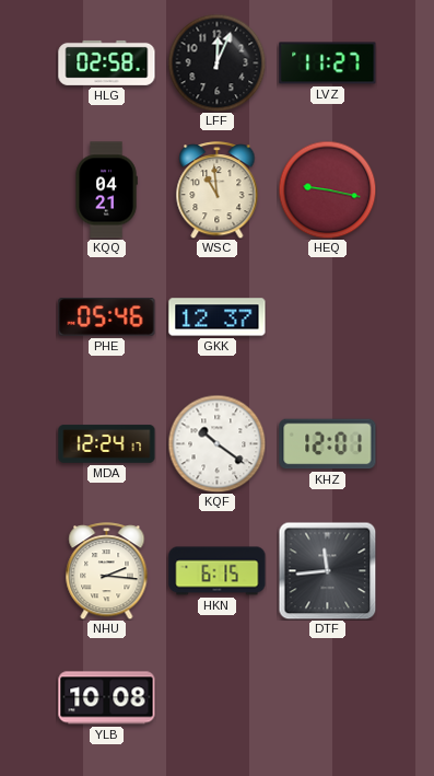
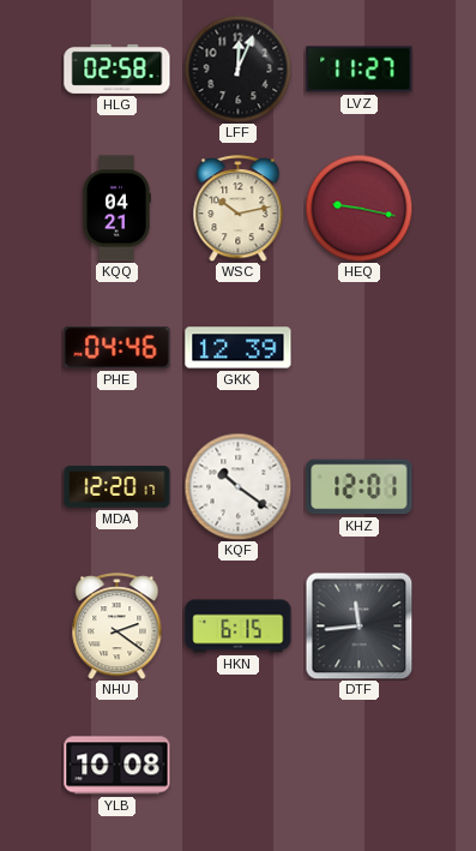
WSC: 10:59 -> 10:13
PHE: 05:46 -> 04:46
GKK: 12:37 -> 12:39
MDA: 12:24 -> 12:20
NHU: 2:16 -> 2:21
